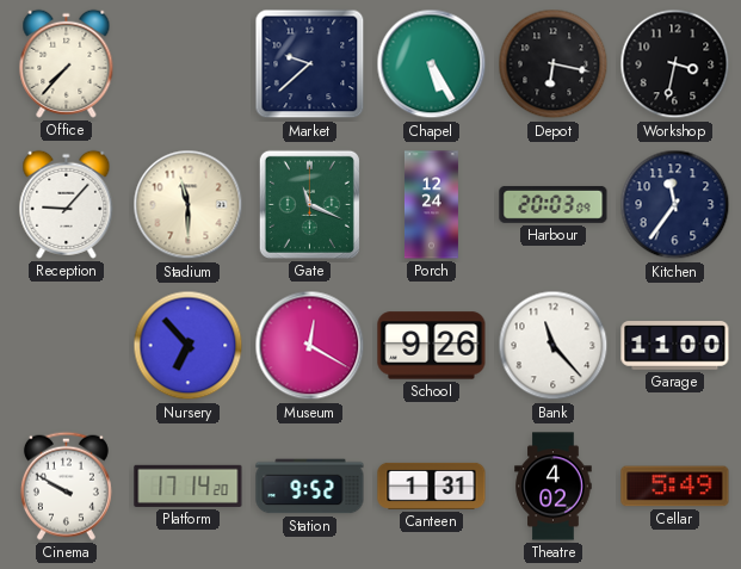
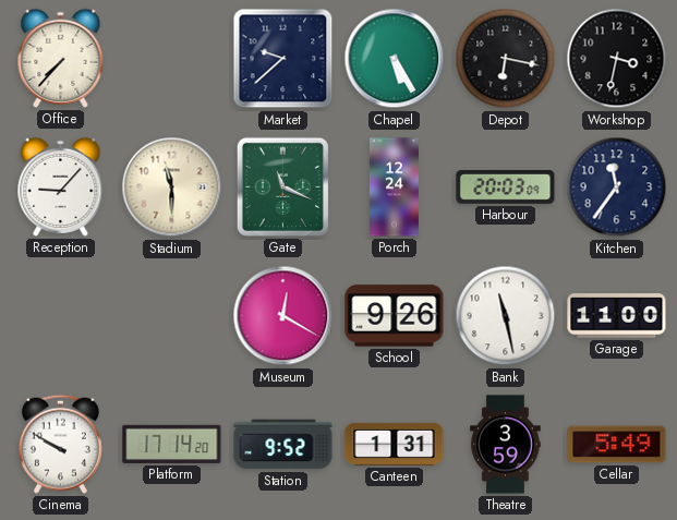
Nursery: 6:53 -> none
Bank: 11:23 -> 11:28
Theatre: 4:02 -> 3:59
